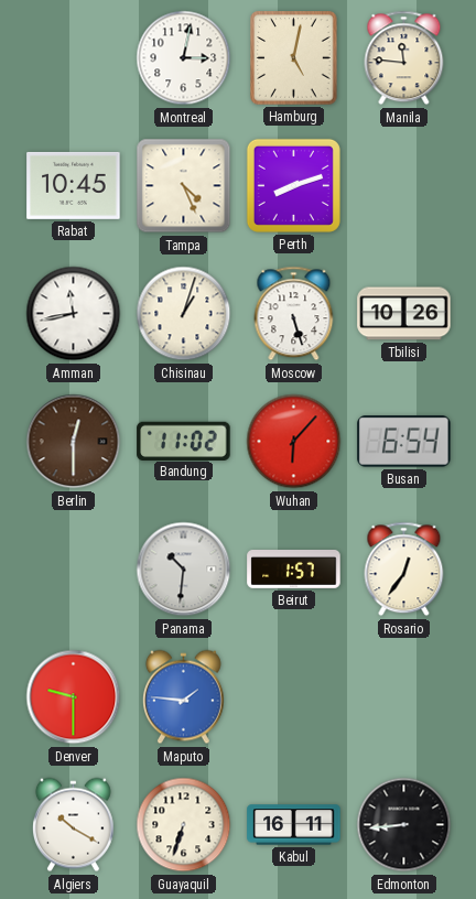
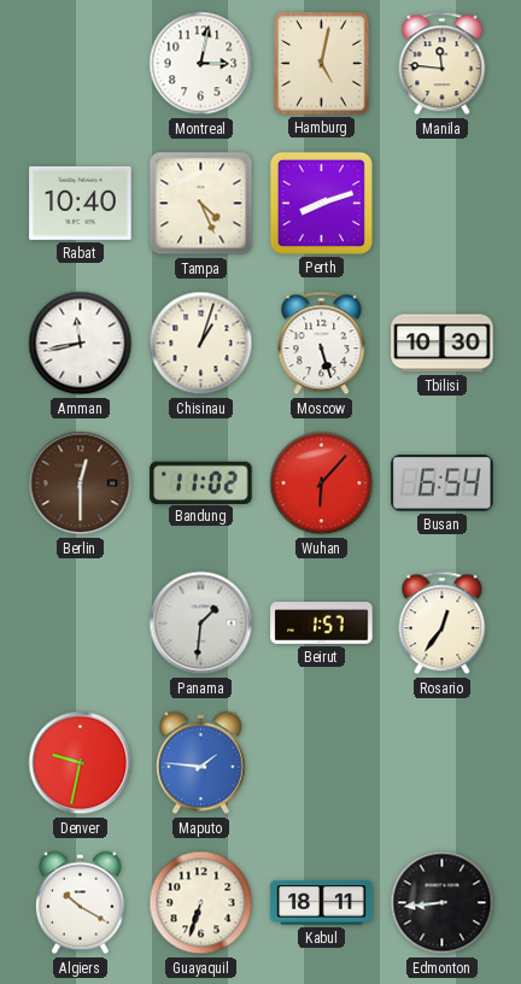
Rabat: 10:45 -> 10:40
Tbilisi: 10:26 -> 10:30
Panama: 10:31 -> 1:31
Denver: 9:30 -> 9:32
Kabul: 16:11 -> 18:11
